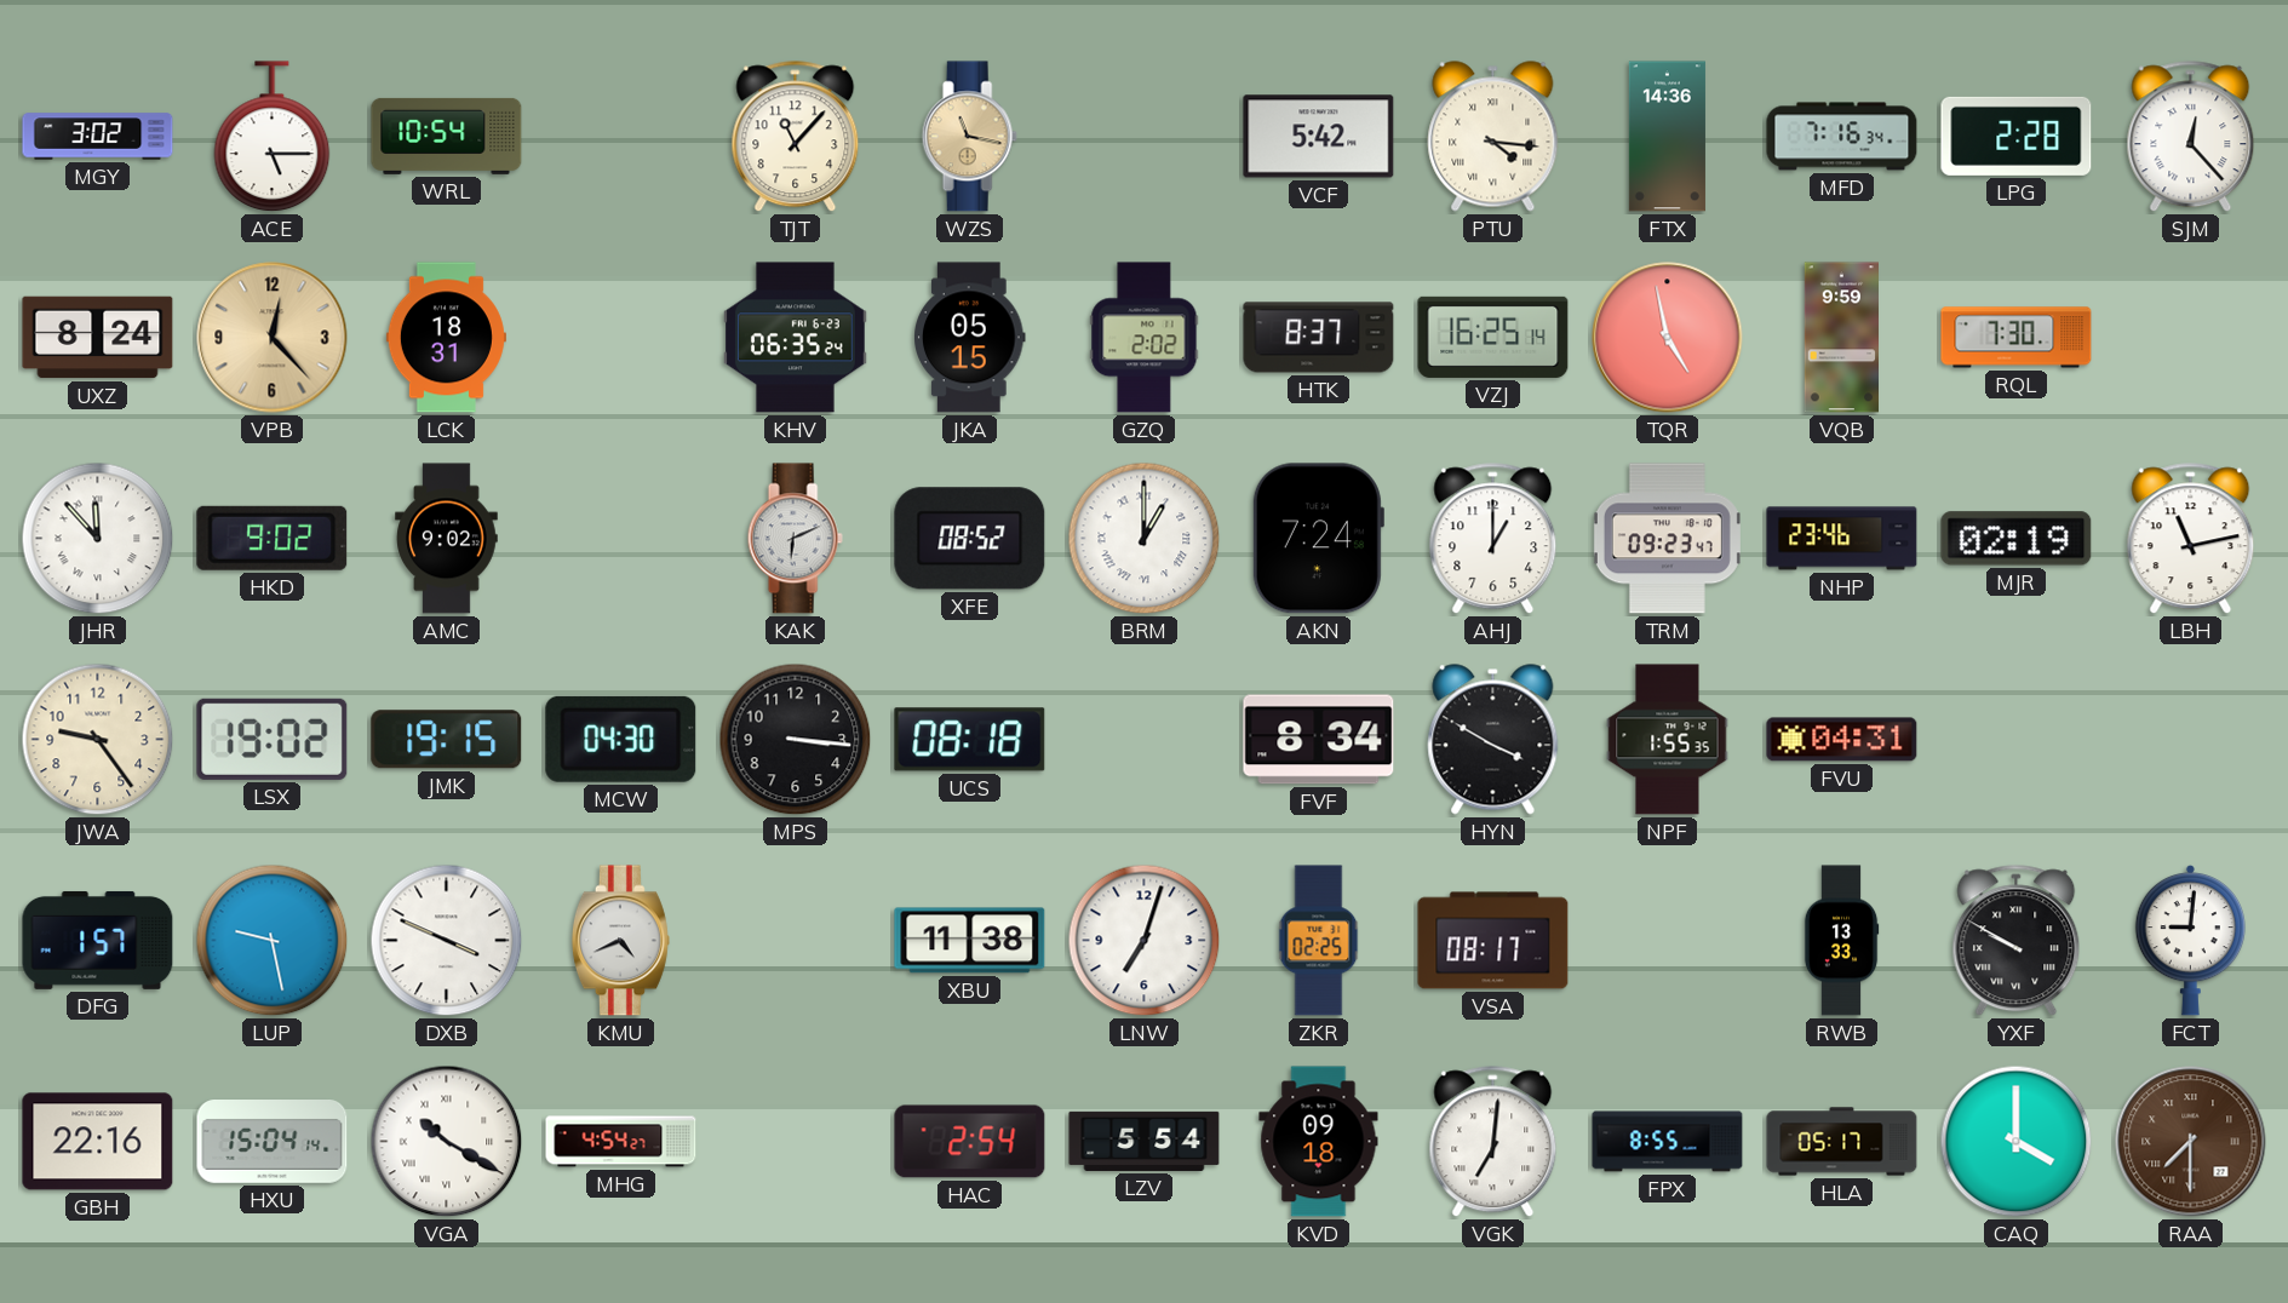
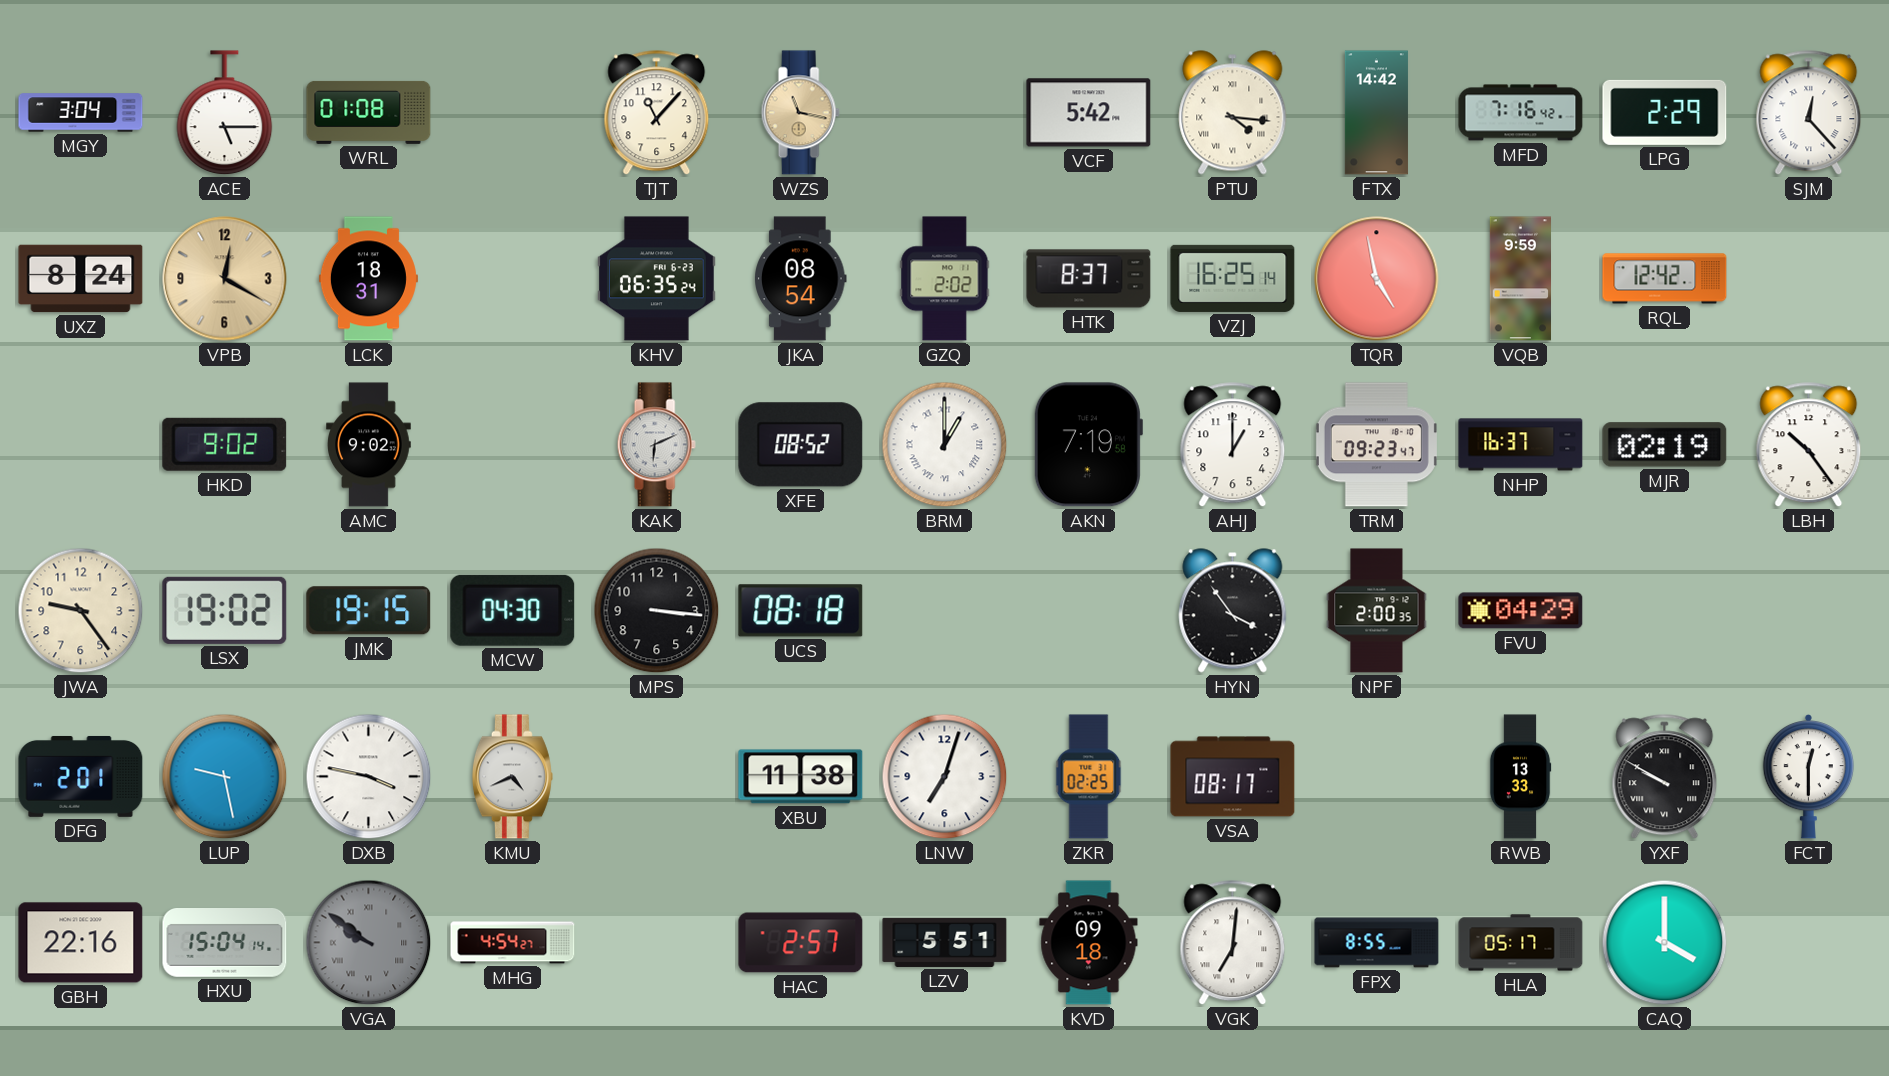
MGY: 3:02 -> 3:04
WRL: 10:54 -> 01:08
FTX: 14:36 -> 14:42
MFD: 7:16:34 -> 7:16:42
LPG: 2:28 -> 2:29
VPB: 12:23 -> 12:20
JKA: 05:15 -> 08:54
RQL: 7:30 -> 12:42
JHR: 11:53 -> none
AKN: 7:24 -> 7:19
NHP: 23:46 -> 16:37
LBH: 11:13 -> 10:24
FVF: 8:34 -> none
HYN: 3:50 -> 3:54
NPF: 1:55 -> 2:00
FVU: 04:31 -> 04:29
DFG: 1:57 -> 2:01
DXB: 3:49 -> 3:47
FCT: 9:01 -> 12:30
VGA: 10:20 -> 9:51
VGA dial: white -> grey
HAC: 2:54 -> 2:57
LZV: 5:54 -> 5:51
RAA: 7:30 -> none
